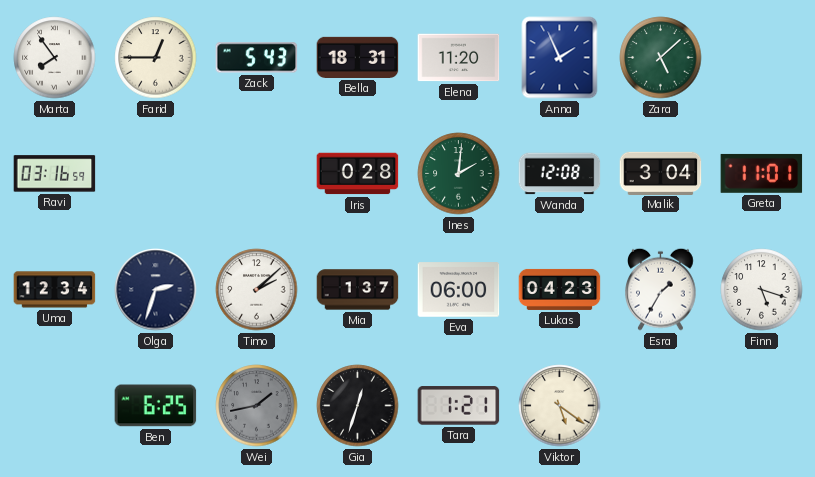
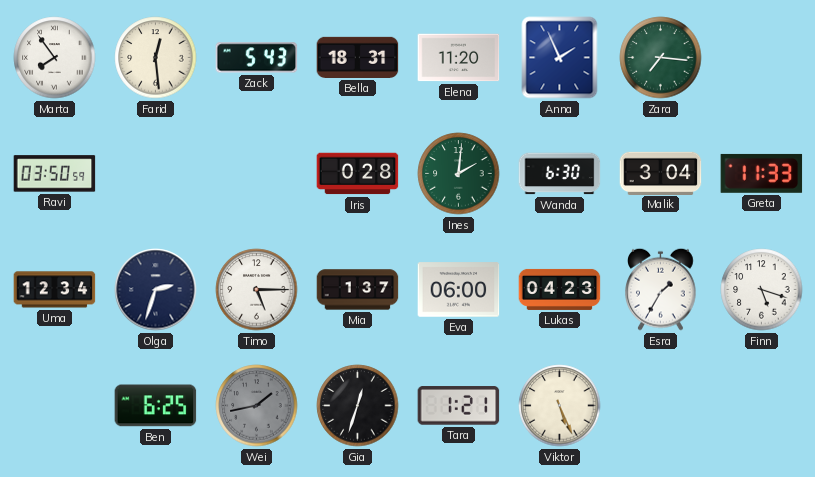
Farid: 12:45 -> 12:29
Zara: 5:08 -> 7:16
Ravi: 03:16 -> 03:50
Wanda: 12:08 -> 6:30
Greta: 11:01 -> 11:33
Timo: 2:08 -> 5:15
Viktor: 5:21 -> 5:26
